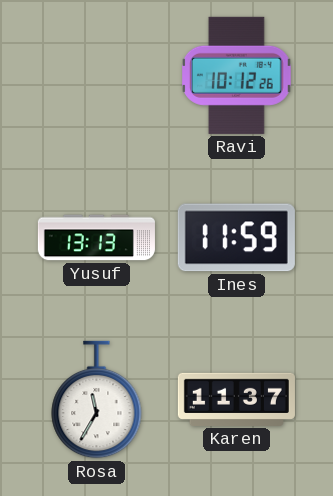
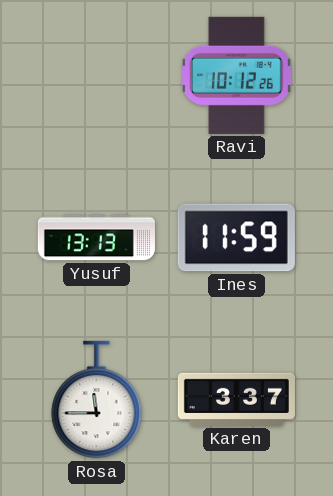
Rosa: 11:35 -> 11:45
Karen: 11:37 -> 3:37
